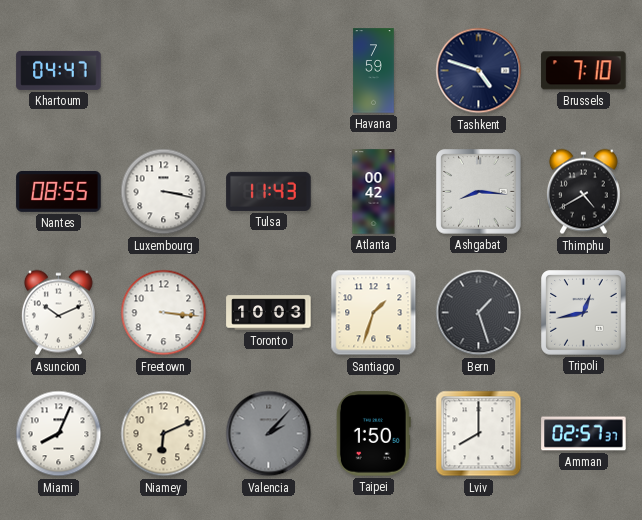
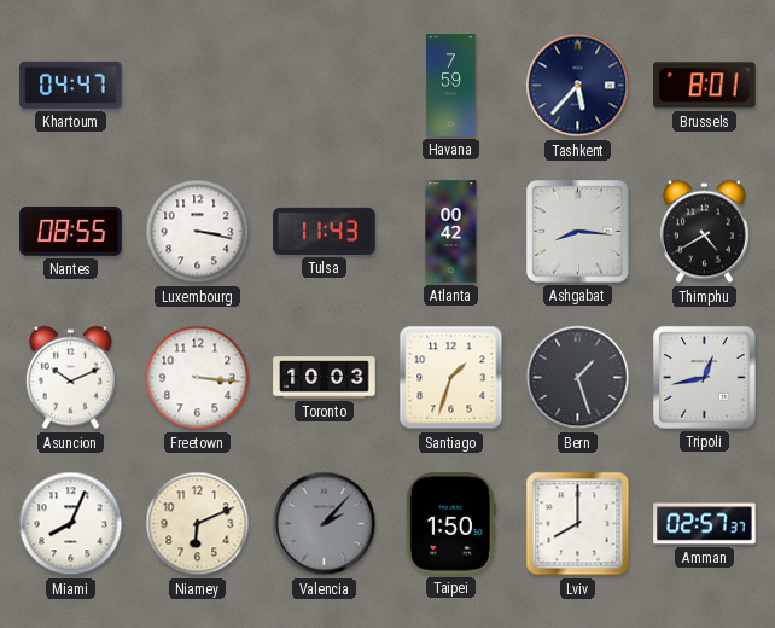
Tashkent: 4:48 -> 5:37
Brussels: 7:10 -> 8:01
